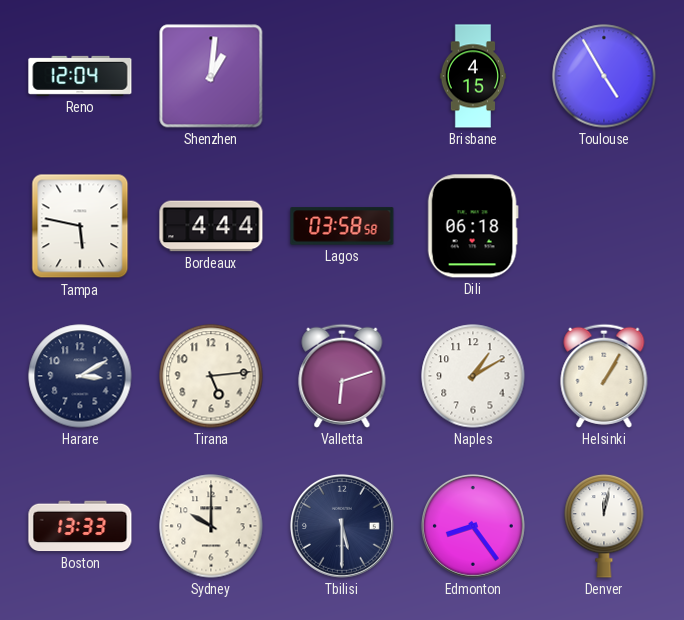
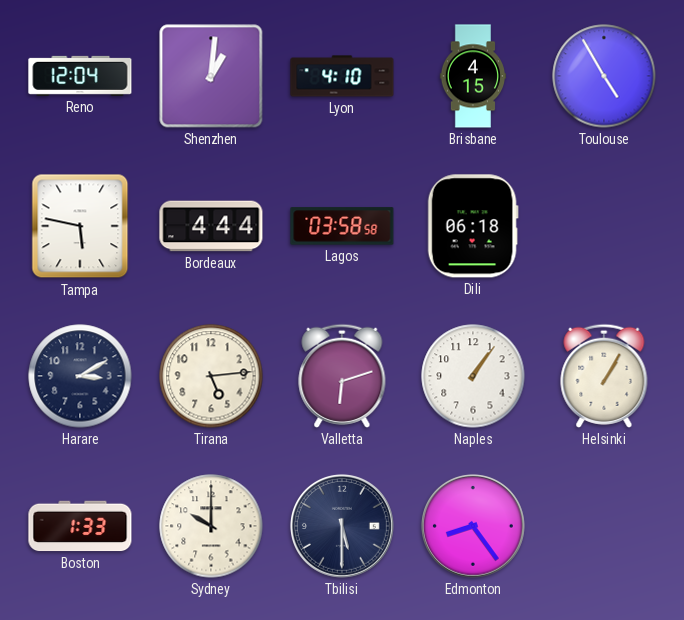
Lyon: none -> 4:10
Naples: 1:10 -> 1:06
Boston: 13:33 -> 1:33
Denver: 12:02 -> none
